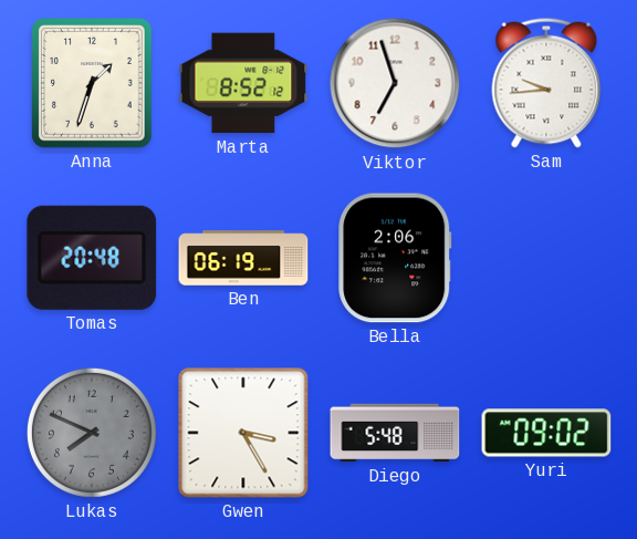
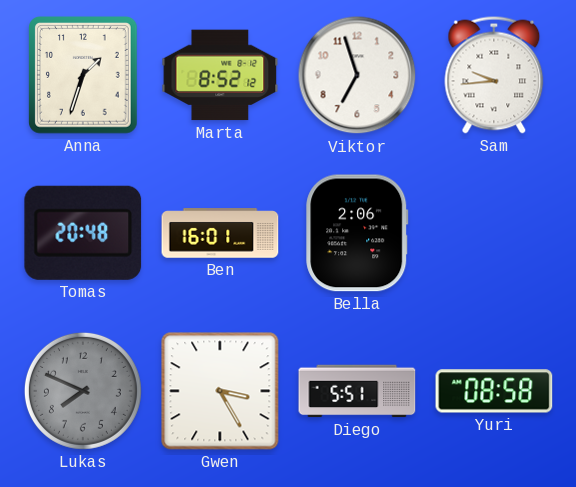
Ben: 06:19 -> 16:01
Diego: 5:48 -> 5:51
Yuri: 09:02 -> 08:58
